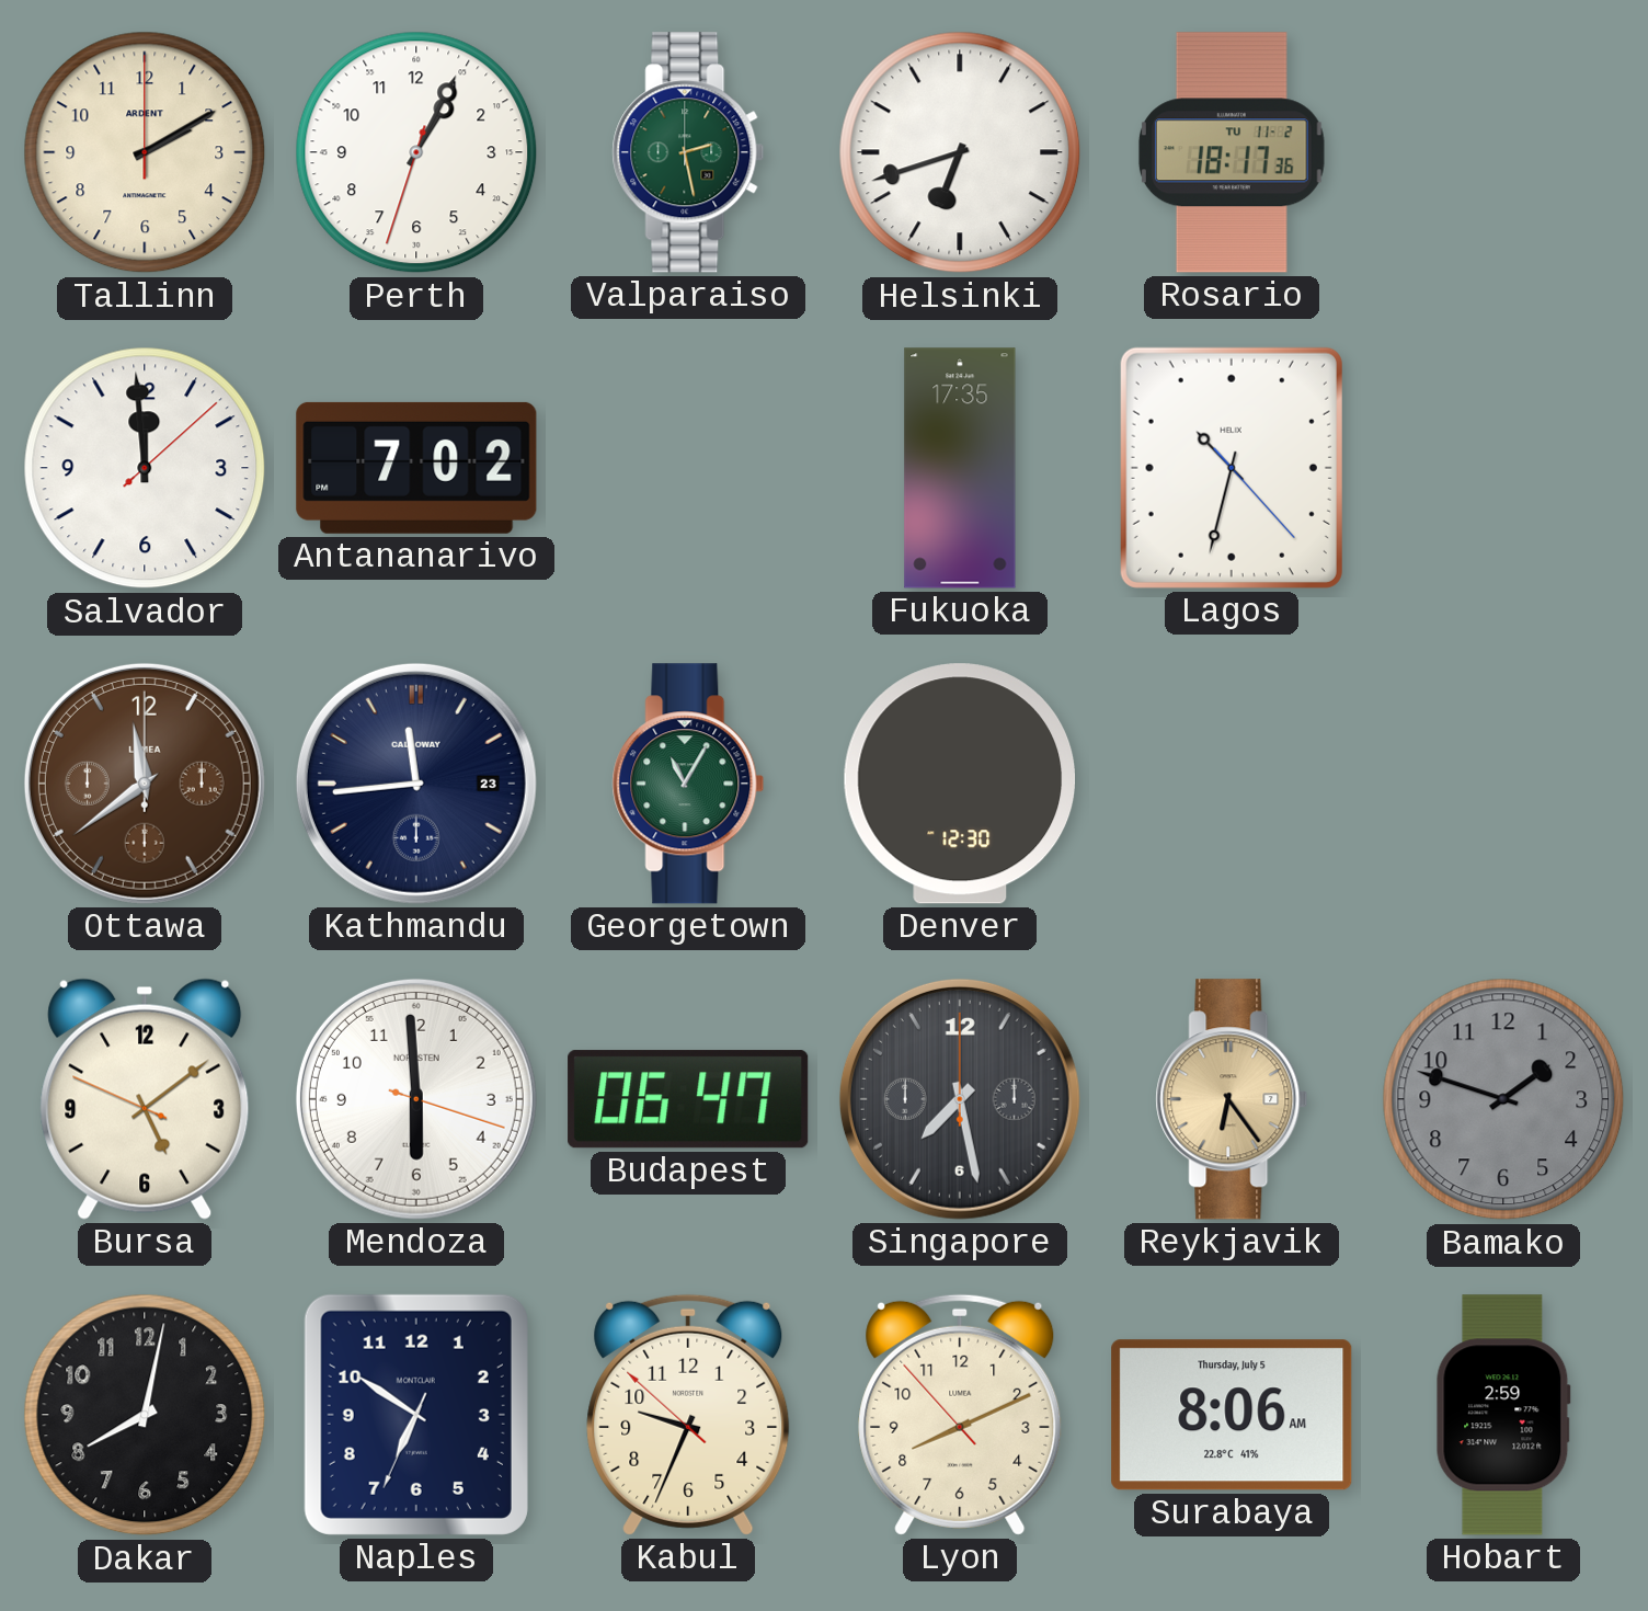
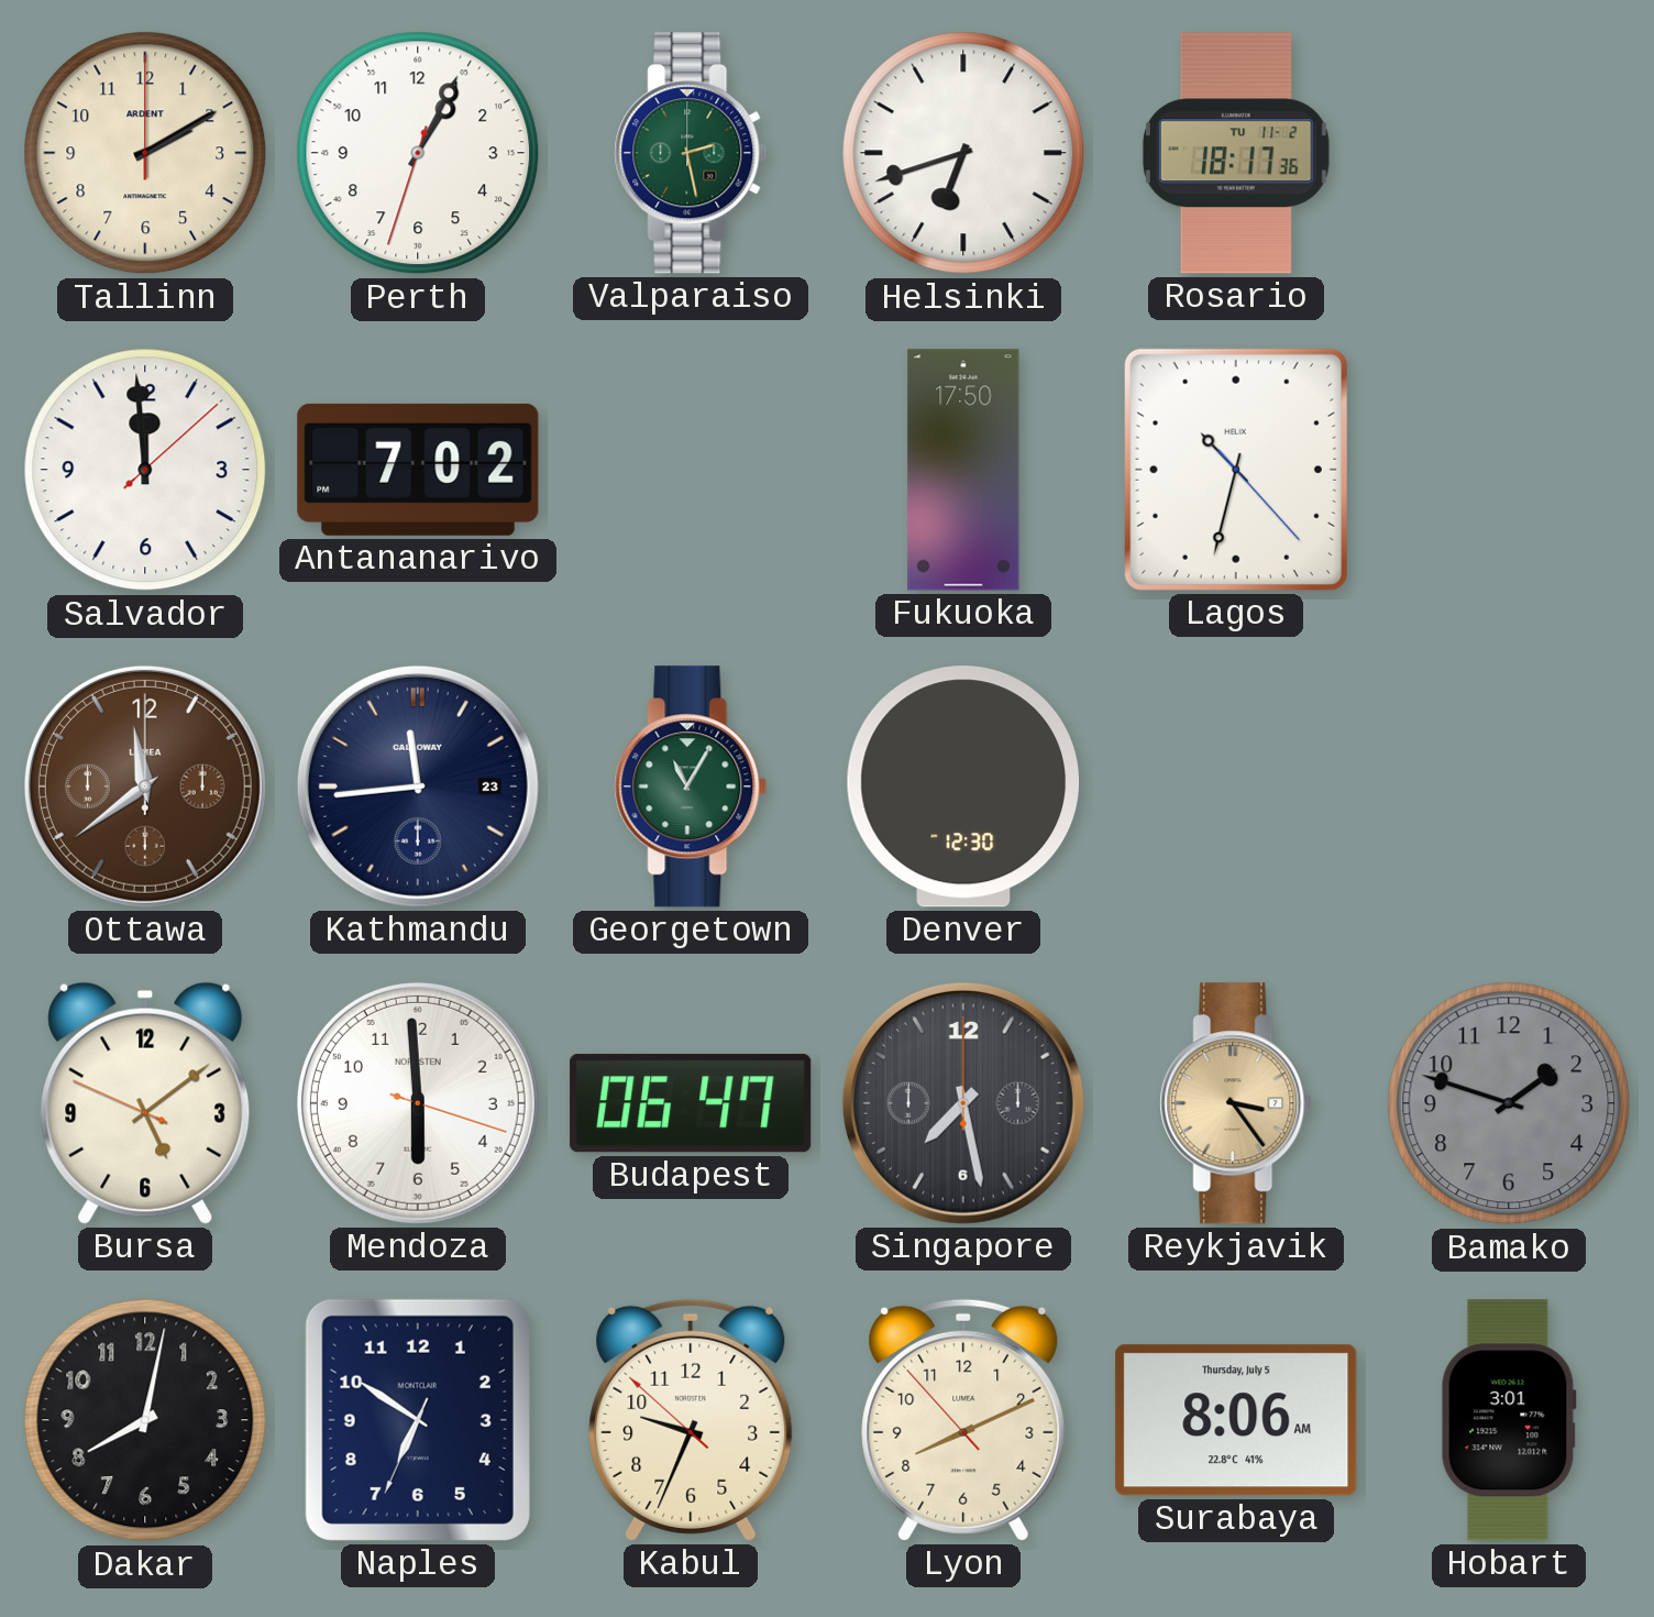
Fukuoka: 17:35 -> 17:50
Reykjavik: 6:24 -> 3:24
Hobart: 2:59 -> 3:01
